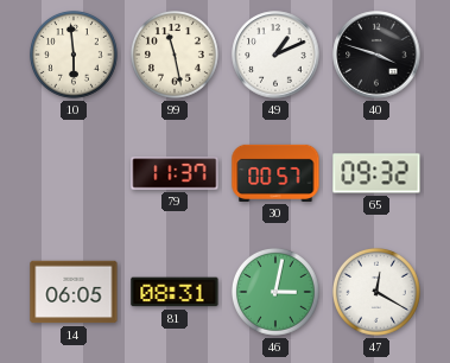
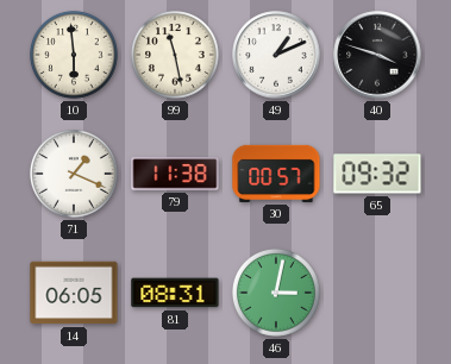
71: none -> 1:19
79: 11:37 -> 11:38
47: 12:20 -> none
